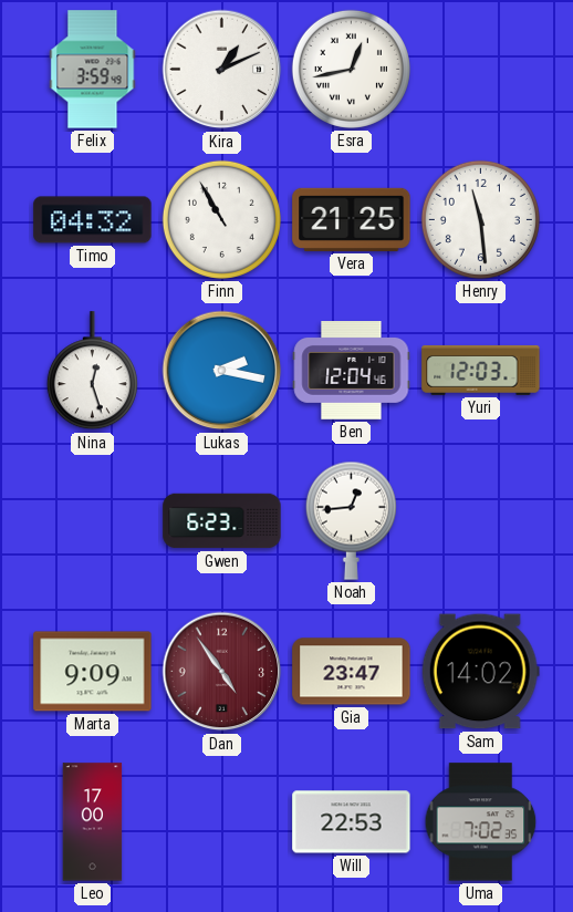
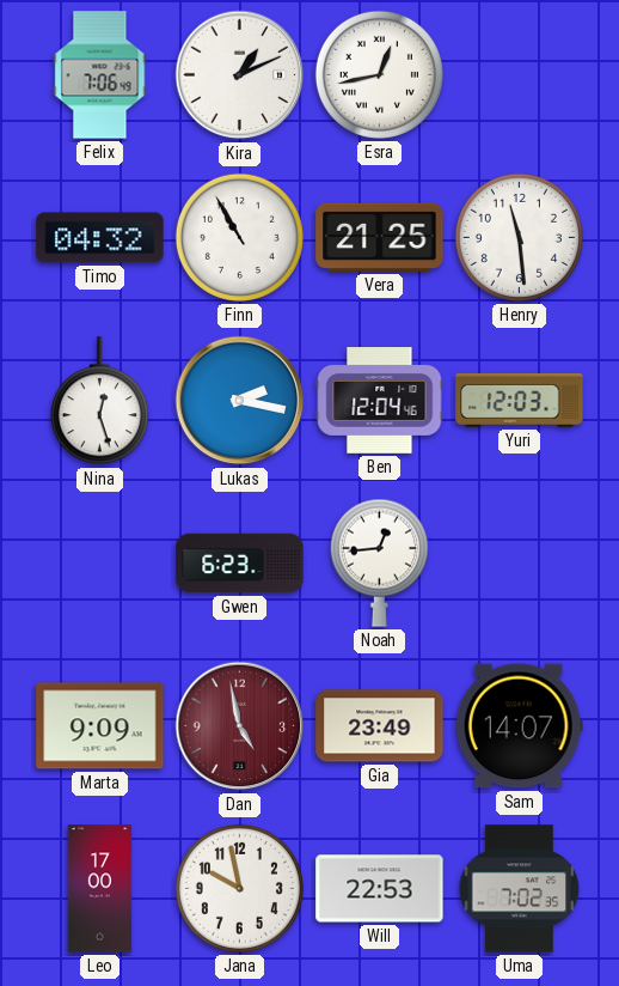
Felix: 3:59 -> 7:06
Dan: 4:54 -> 4:58
Gia: 23:47 -> 23:49
Sam: 14:02 -> 14:07
Jana: none -> 9:58
